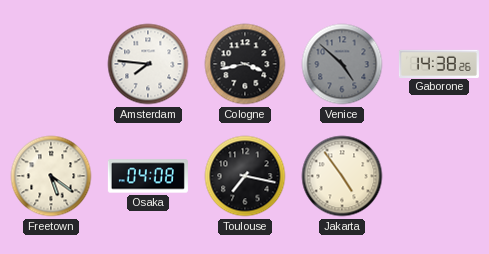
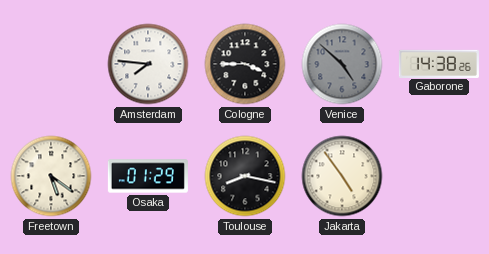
Cologne: 3:43 -> 3:45
Osaka: 04:08 -> 01:29
Toulouse: 7:17 -> 8:17
